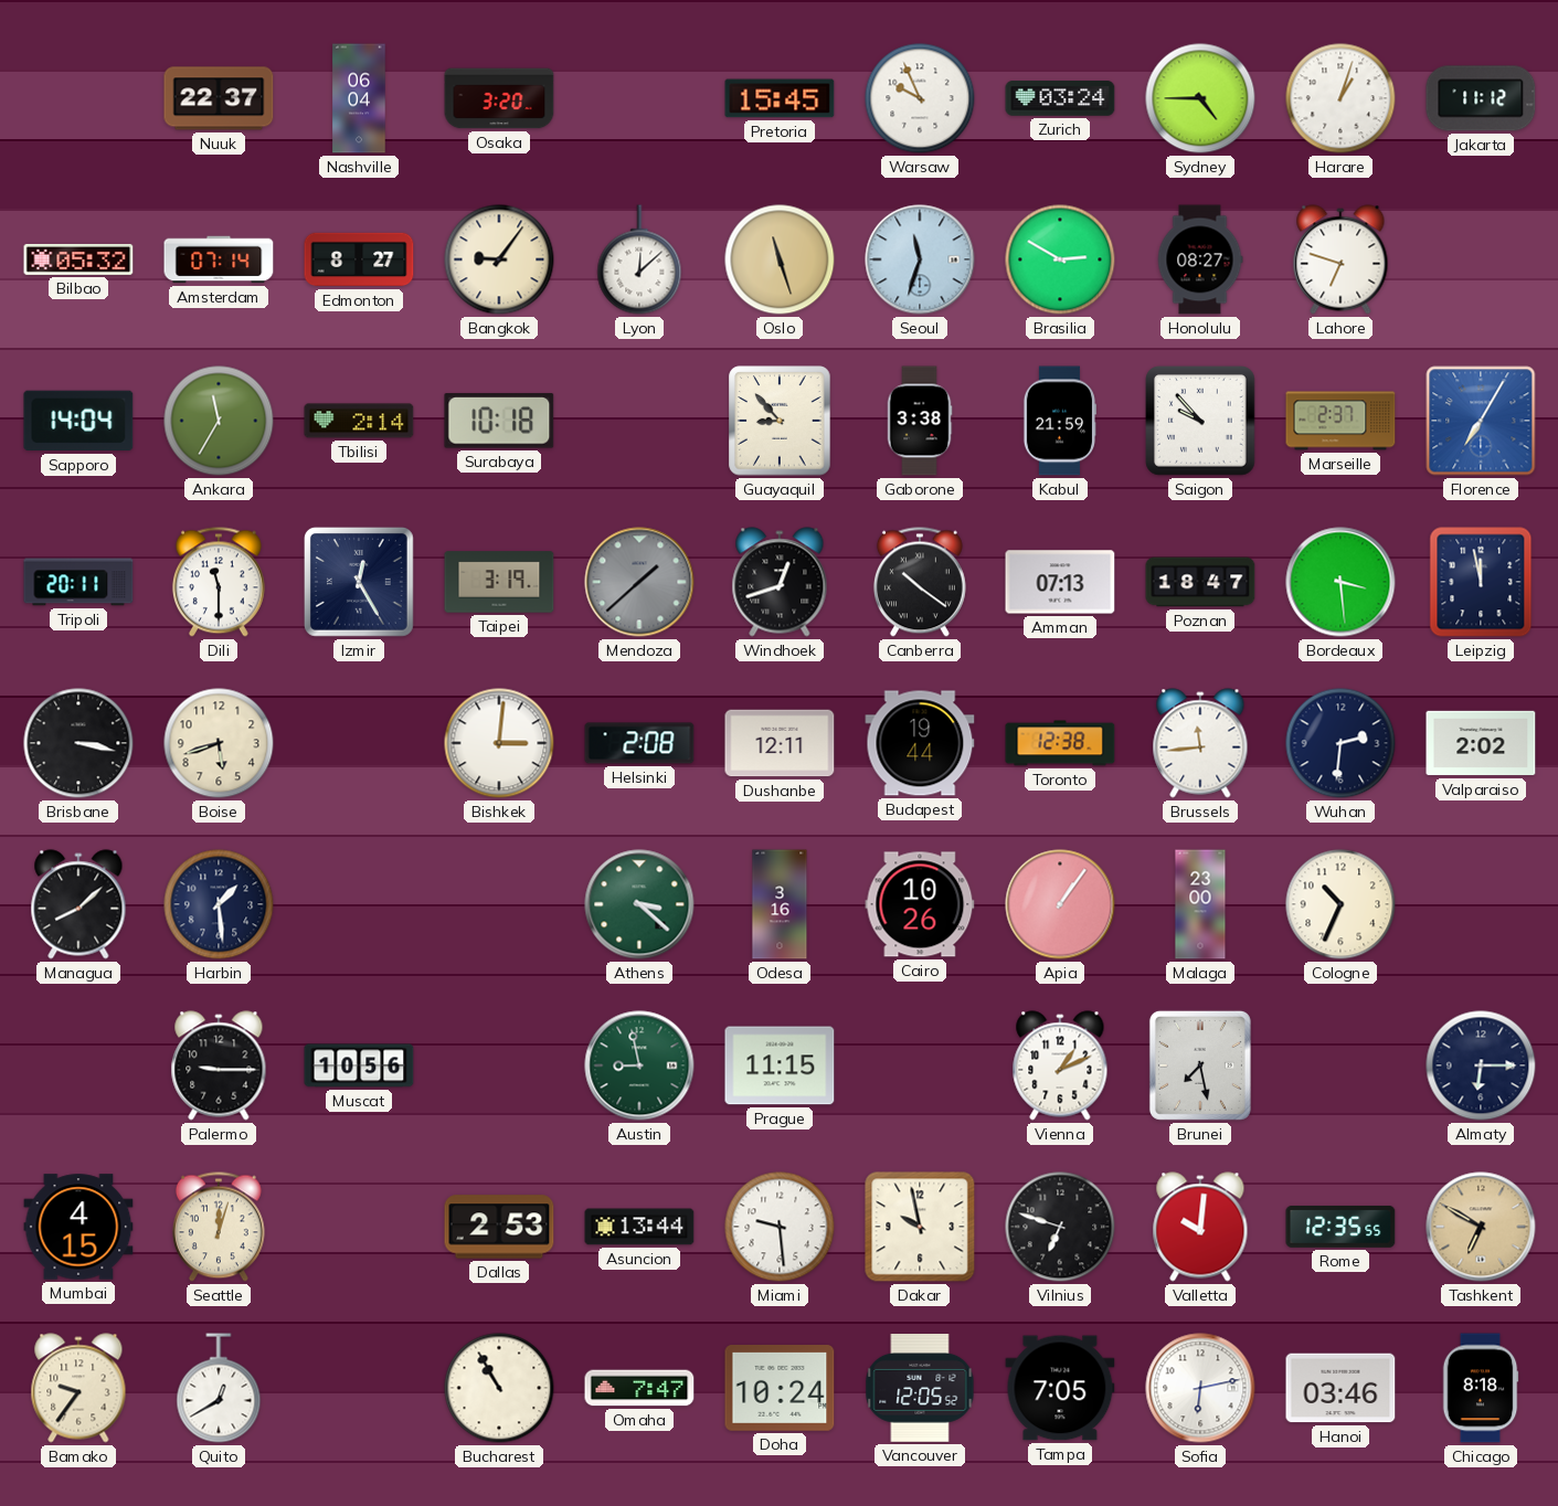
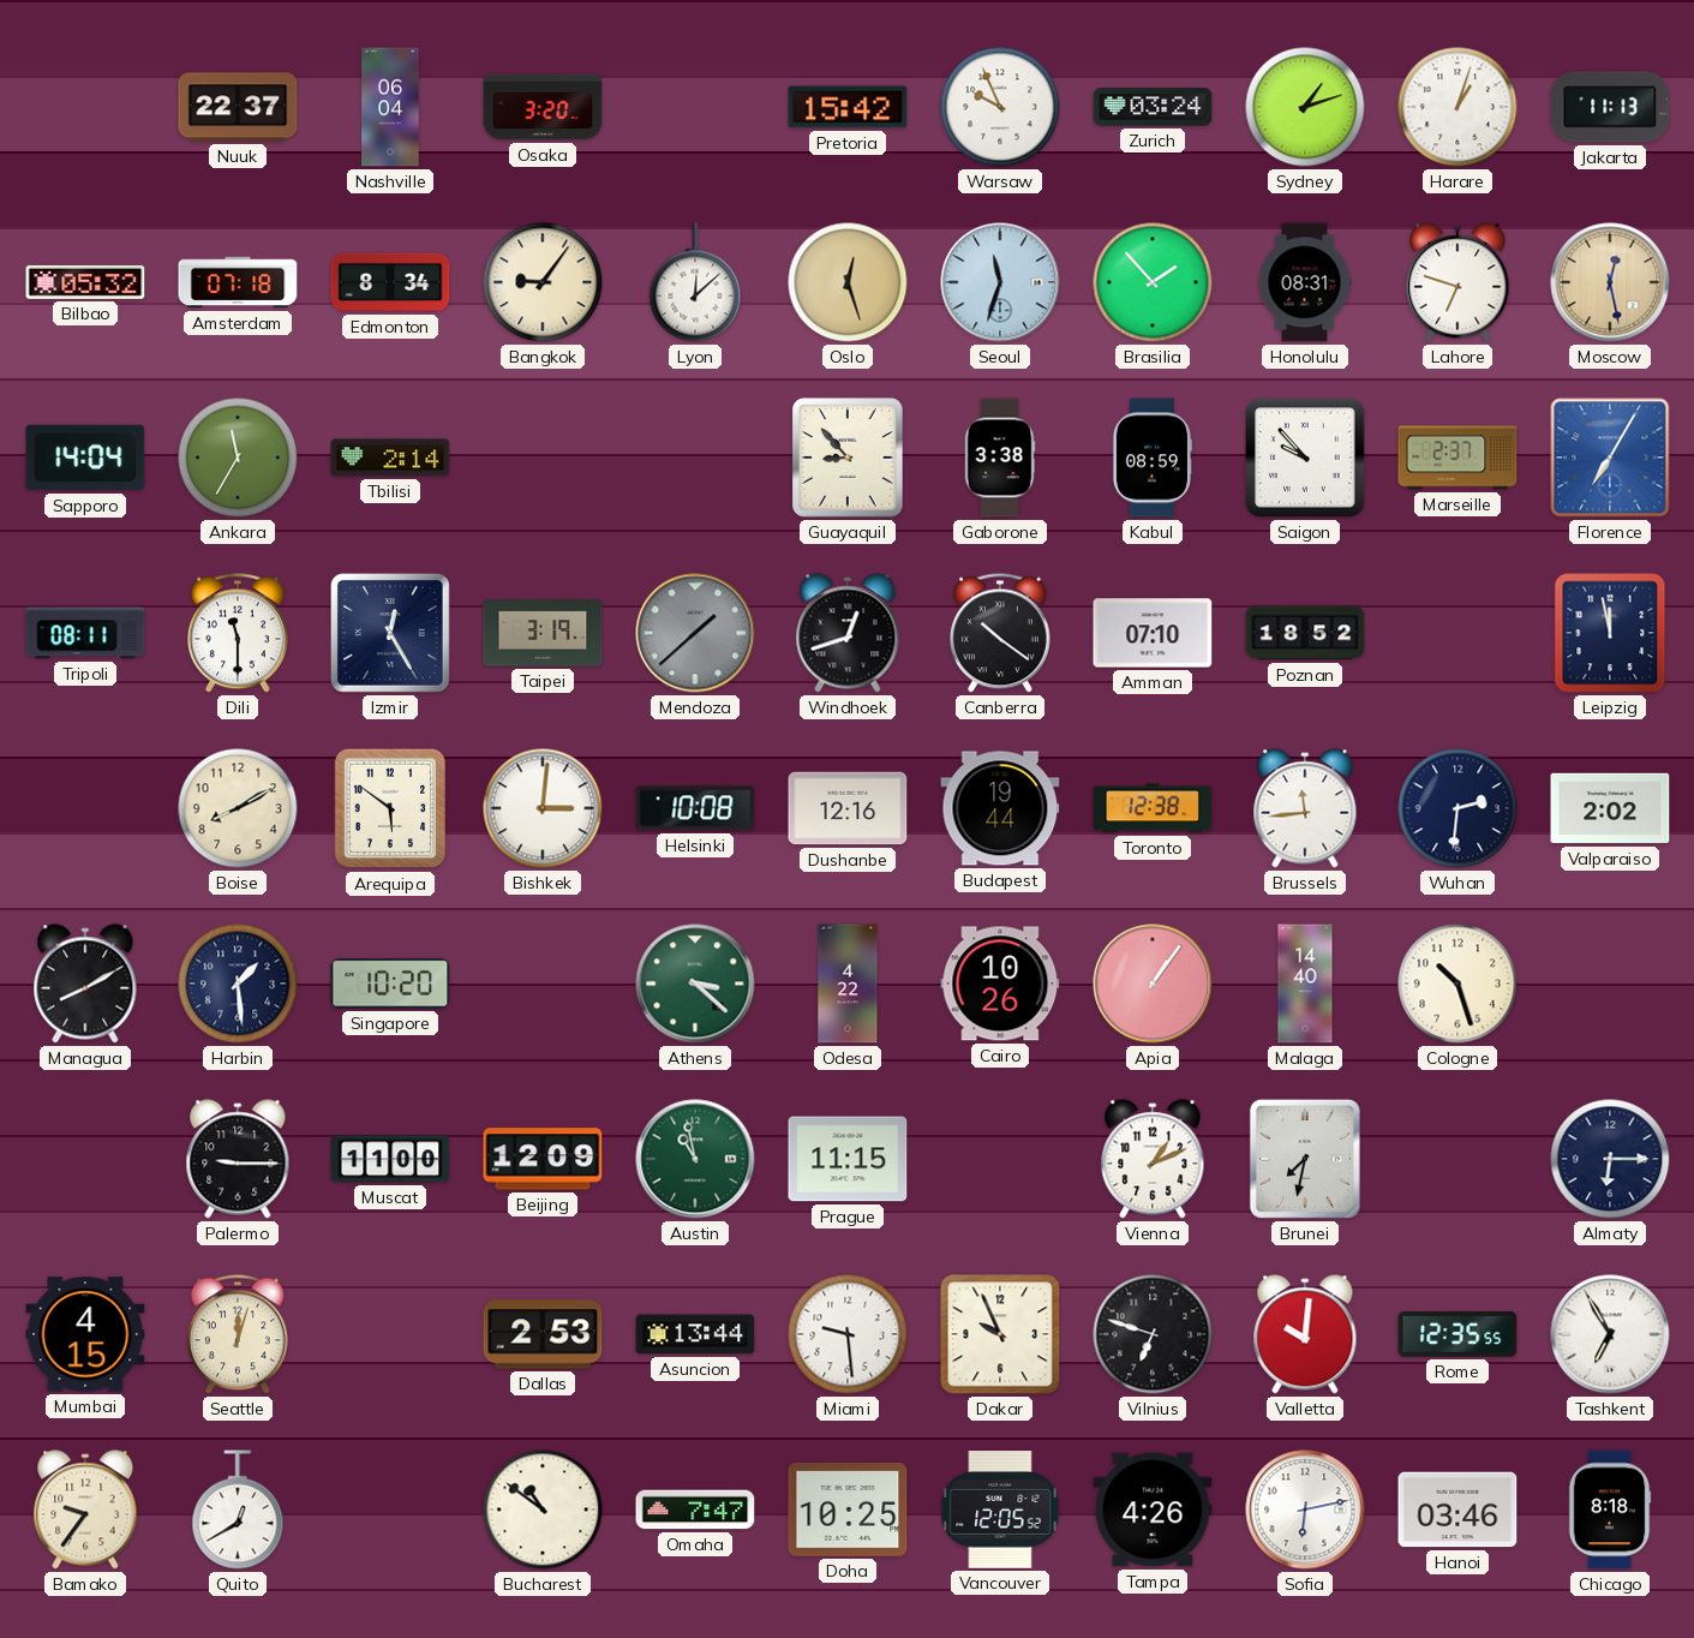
Pretoria: 15:45 -> 15:42
Sydney: 4:45 -> 1:12
Jakarta: 11:12 -> 11:13
Amsterdam: 07:14 -> 07:18
Edmonton: 8:27 -> 8:34
Oslo: 11:27 -> 12:27
Brasilia: 2:50 -> 1:53
Honolulu: 08:27 -> 08:31
Moscow: none -> 12:28
Surabaya: 10:18 -> none
Kabul: 21:59 -> 08:59
Tripoli: 20:11 -> 08:11
Amman: 07:13 -> 07:10
Poznan: 18:47 -> 18:52
Bordeaux: 3:29 -> none
Brisbane: 3:17 -> none
Boise: 5:42 -> 8:10
Arequipa: none -> 5:51
Helsinki: 2:08 -> 10:08
Dushanbe: 12:11 -> 12:16
Managua: 8:08 -> 8:10
Singapore: none -> 10:20
Odesa: 3:16 -> 4:22
Malaga: 23:00 -> 14:40
Cologne: 10:34 -> 10:27
Muscat: 10:56 -> 11:00
Beijing: none -> 12:09
Austin: 8:58 -> 10:58
Brunei: 7:28 -> 7:32
Dakar: 9:58 -> 9:56
Tashkent: 6:50 -> 6:55
Tashkent dial: champagne -> white
Bucharest: 10:55 -> 10:51
Doha: 10:24 -> 10:25
Tampa: 7:05 -> 4:26
